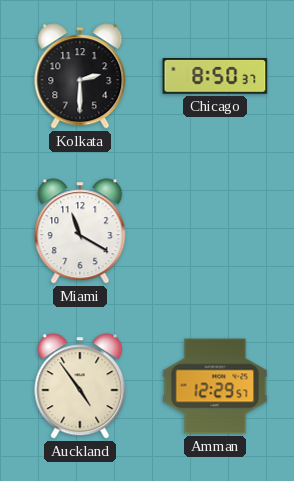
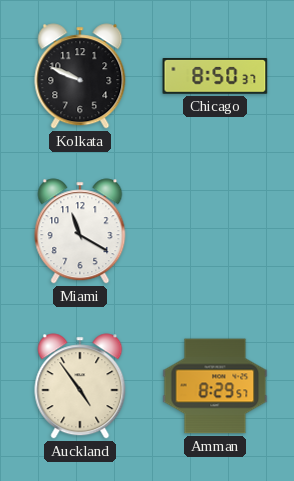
Kolkata: 2:30 -> 9:49
Amman: 12:29 -> 8:29
